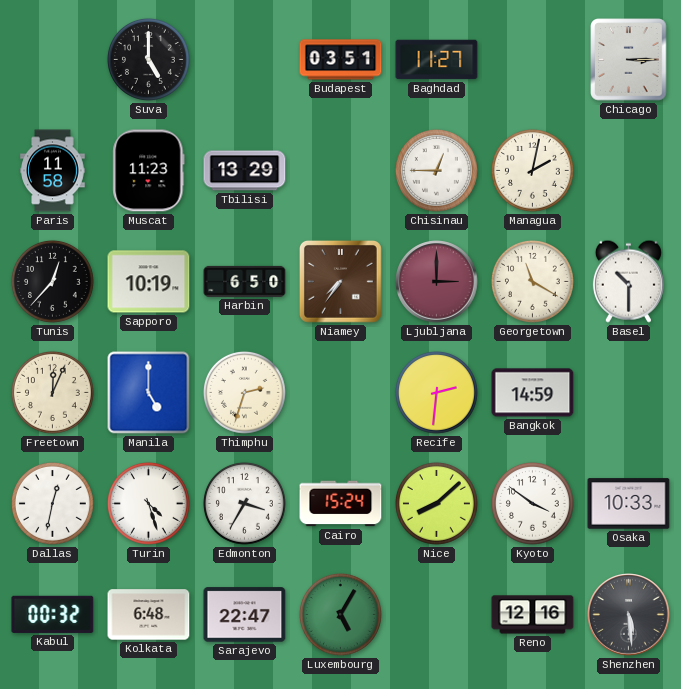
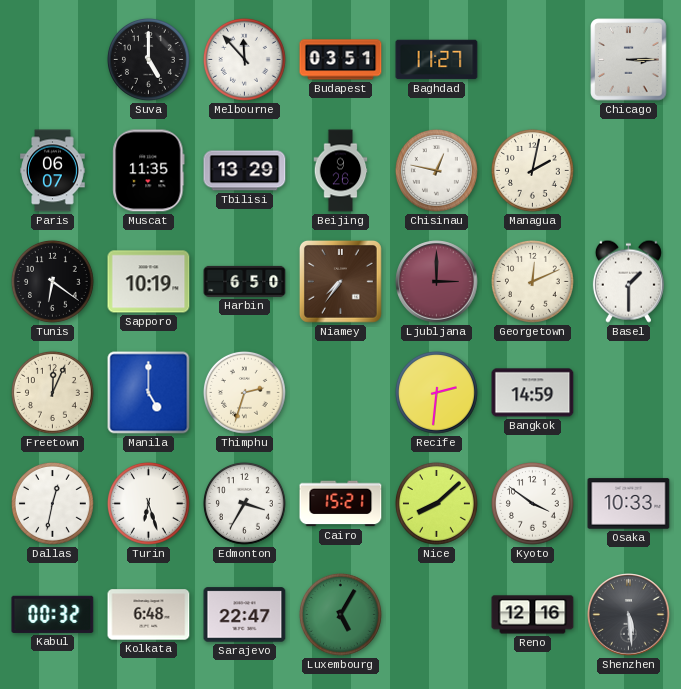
Melbourne: none -> 11:53
Paris: 11:58 -> 06:07
Muscat: 11:23 -> 11:35
Beijing: none -> 9:26
Chisinau: 12:45 -> 12:47
Tunis: 12:37 -> 6:21
Georgetown: 11:20 -> 12:11
Basel: 10:30 -> 1:30
Turin: 4:27 -> 6:27
Cairo: 15:24 -> 15:21
